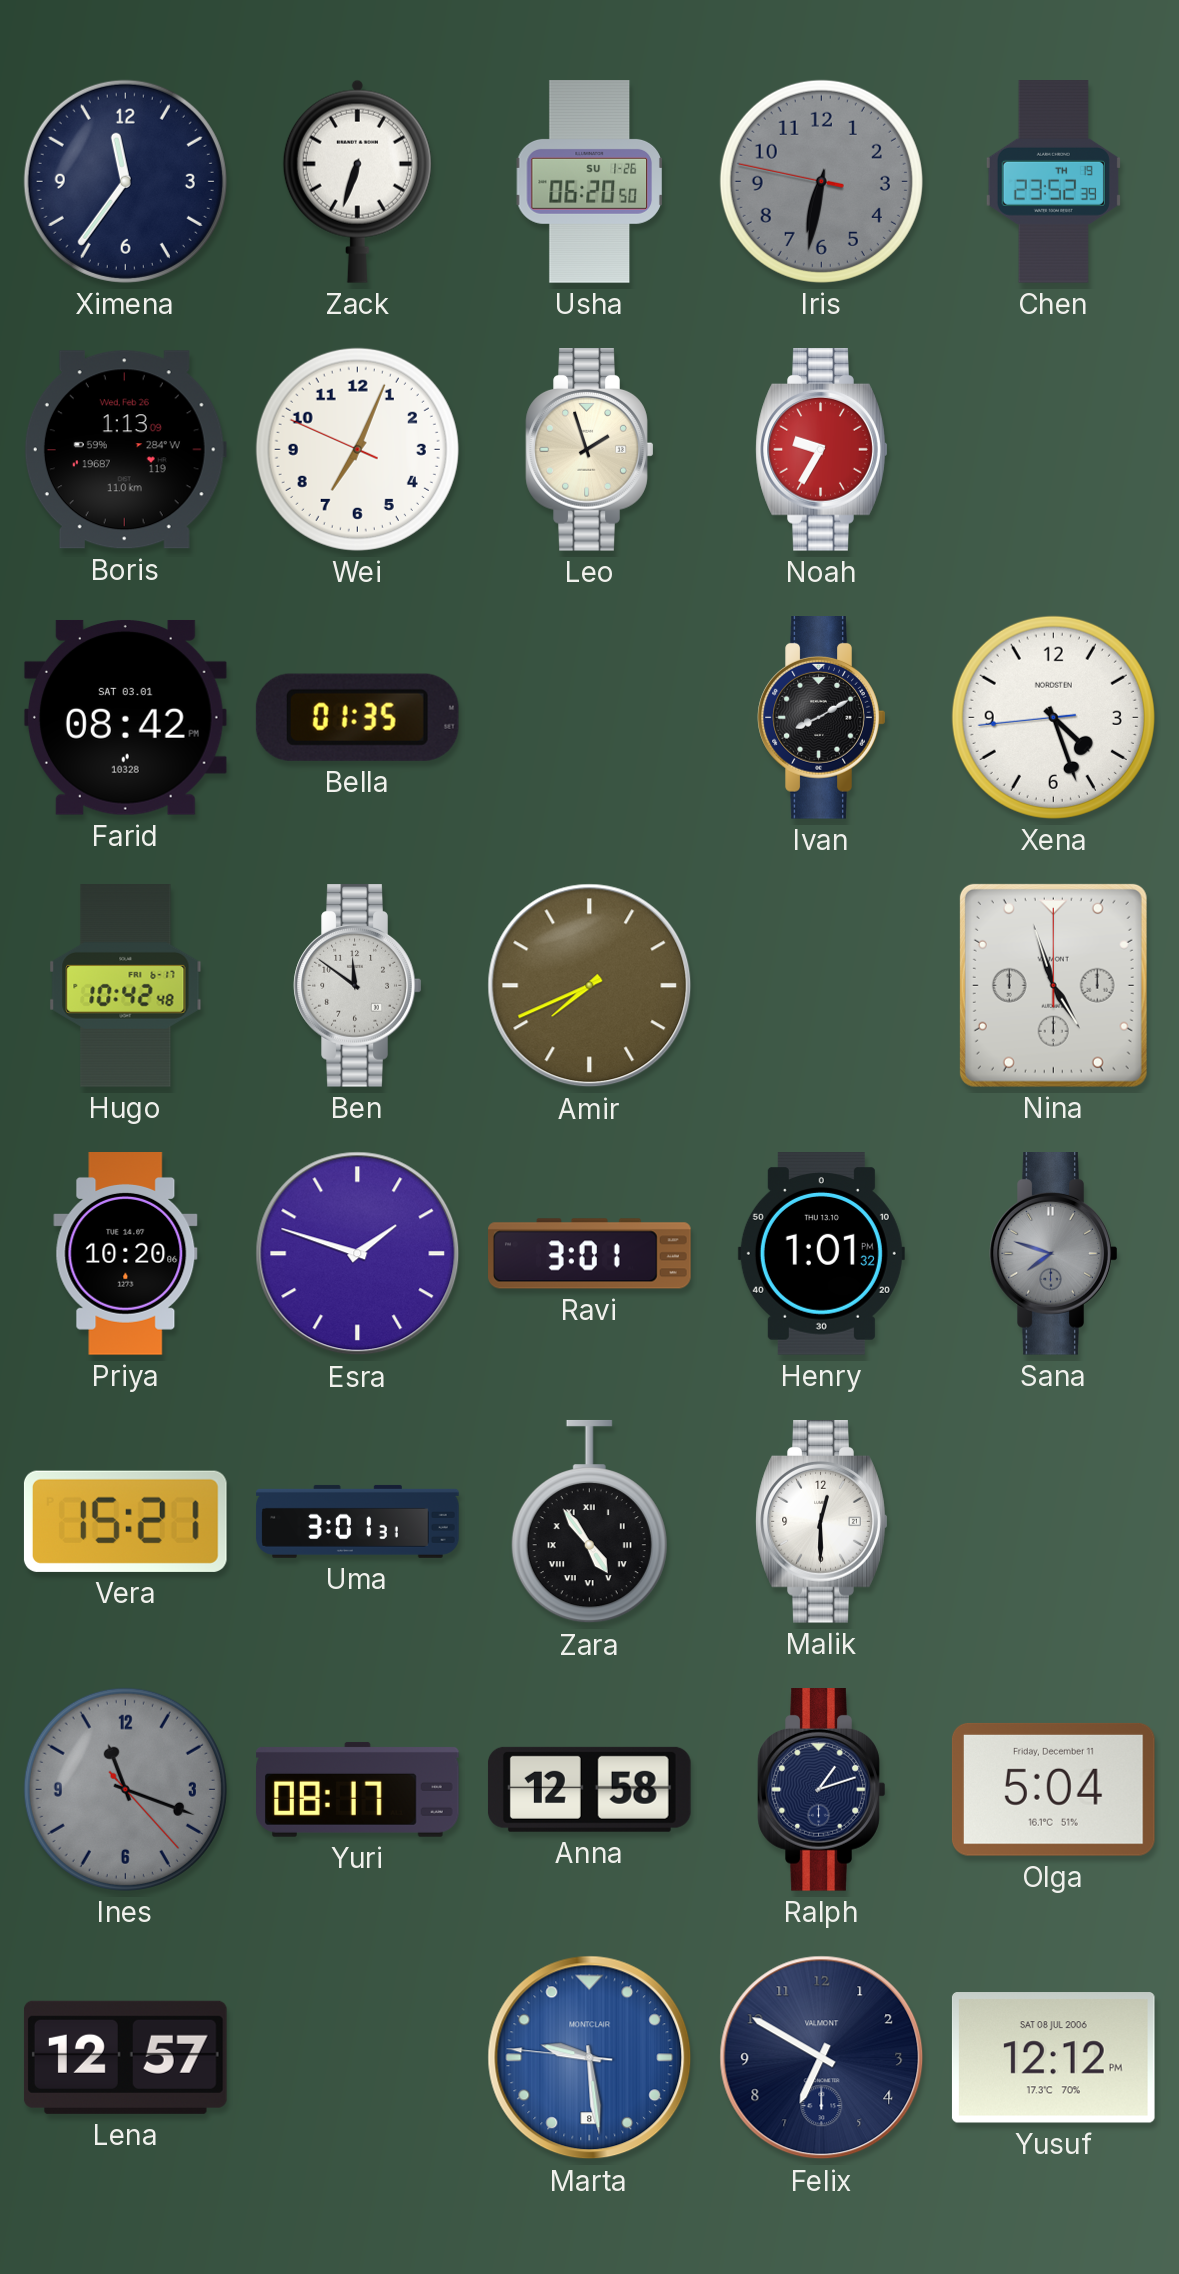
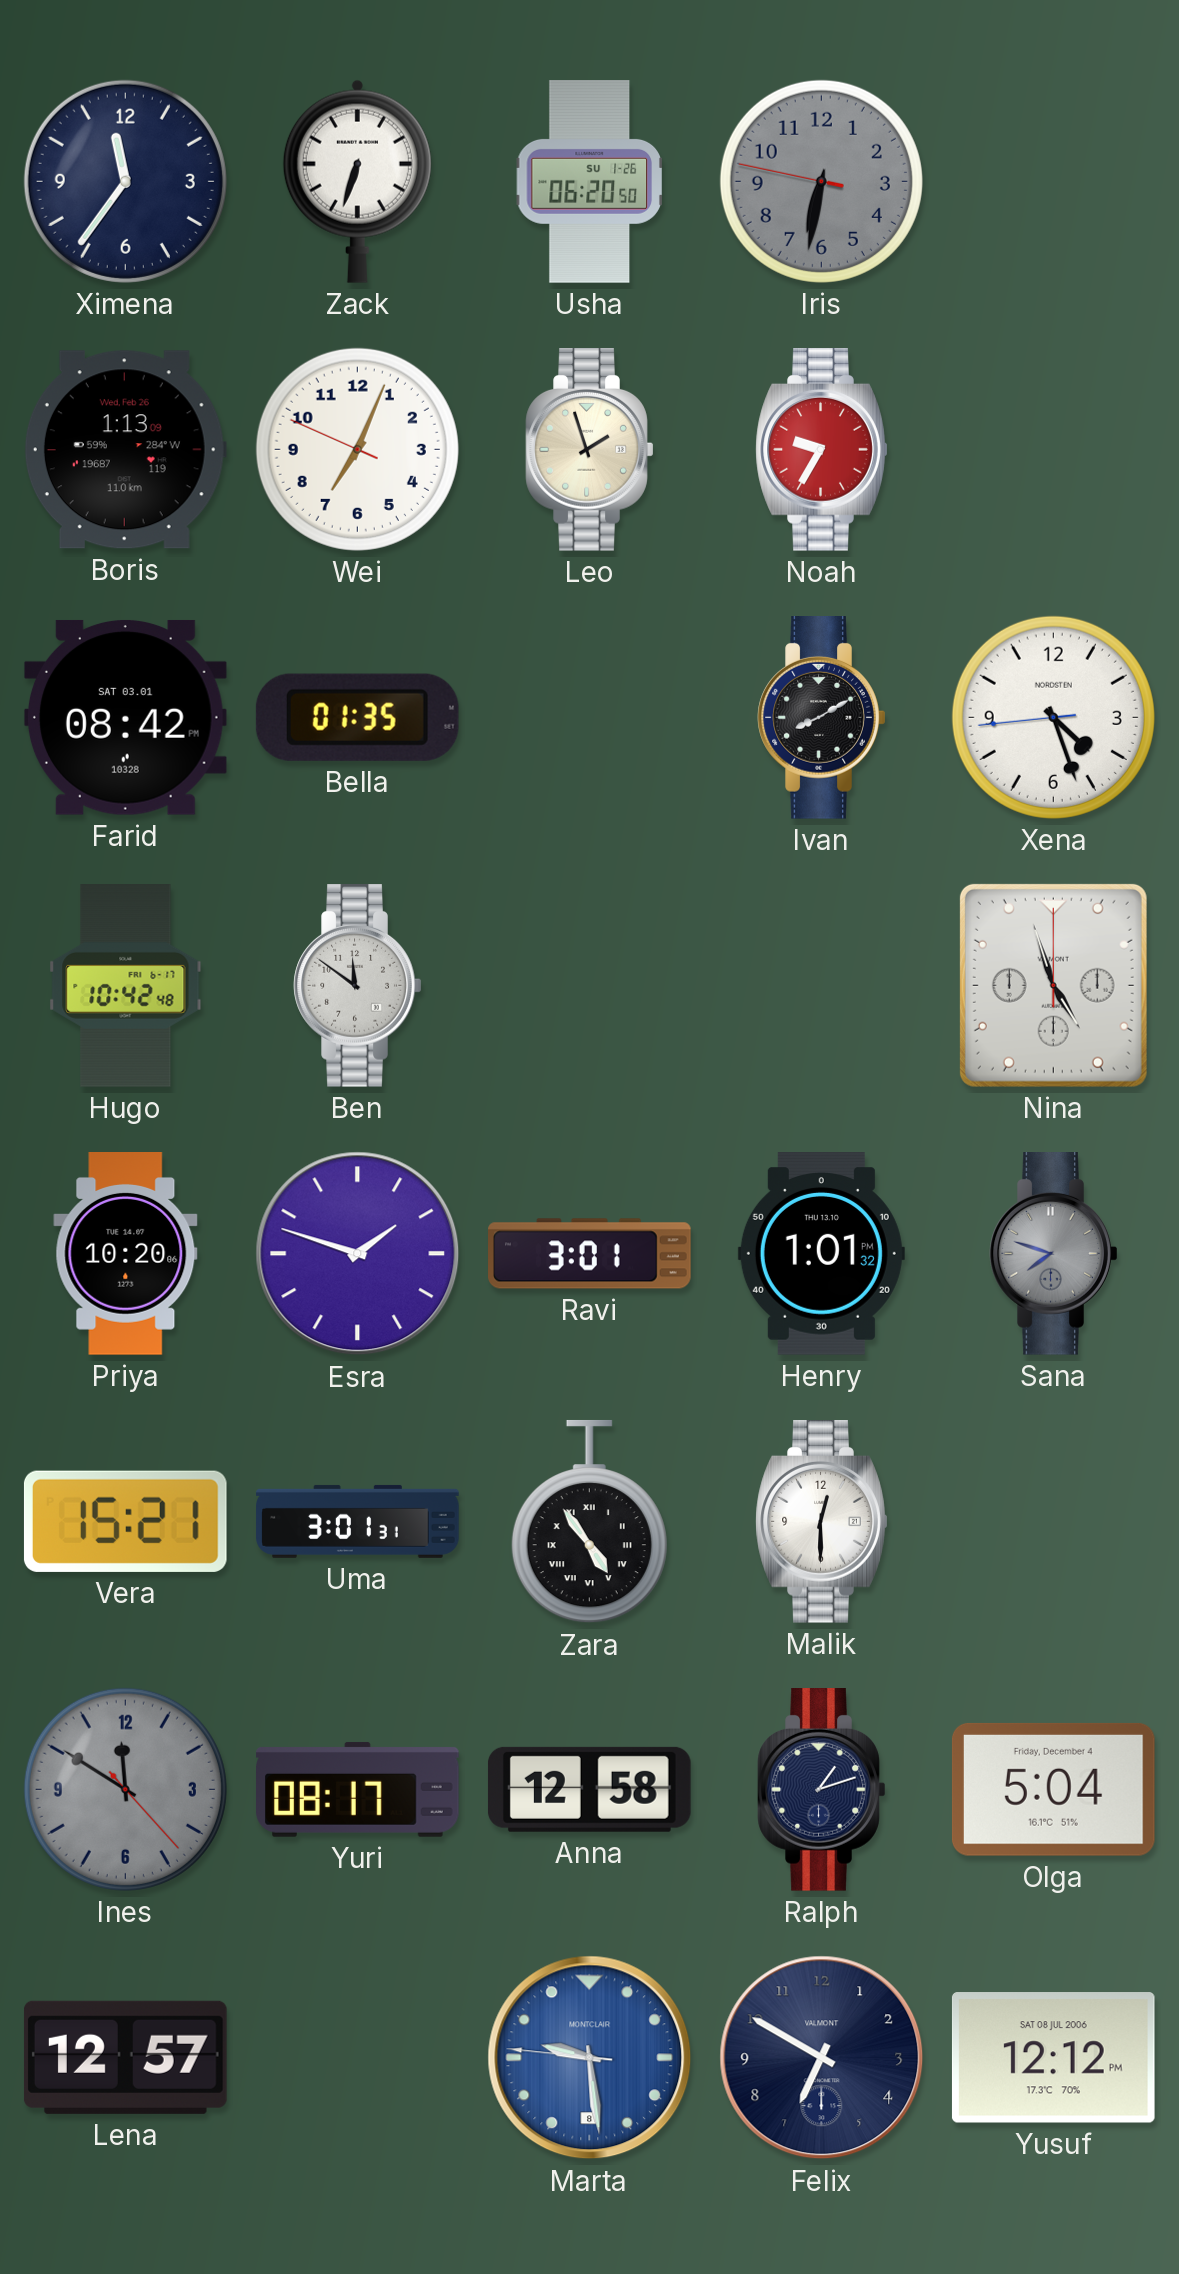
Chen: 23:52 -> none
Amir: 7:41 -> none
Ines: 11:18 -> 11:50
Olga date: Friday, December 11 -> Friday, December 4
